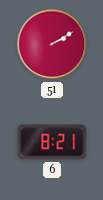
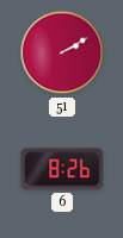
6: 8:21 -> 8:26
